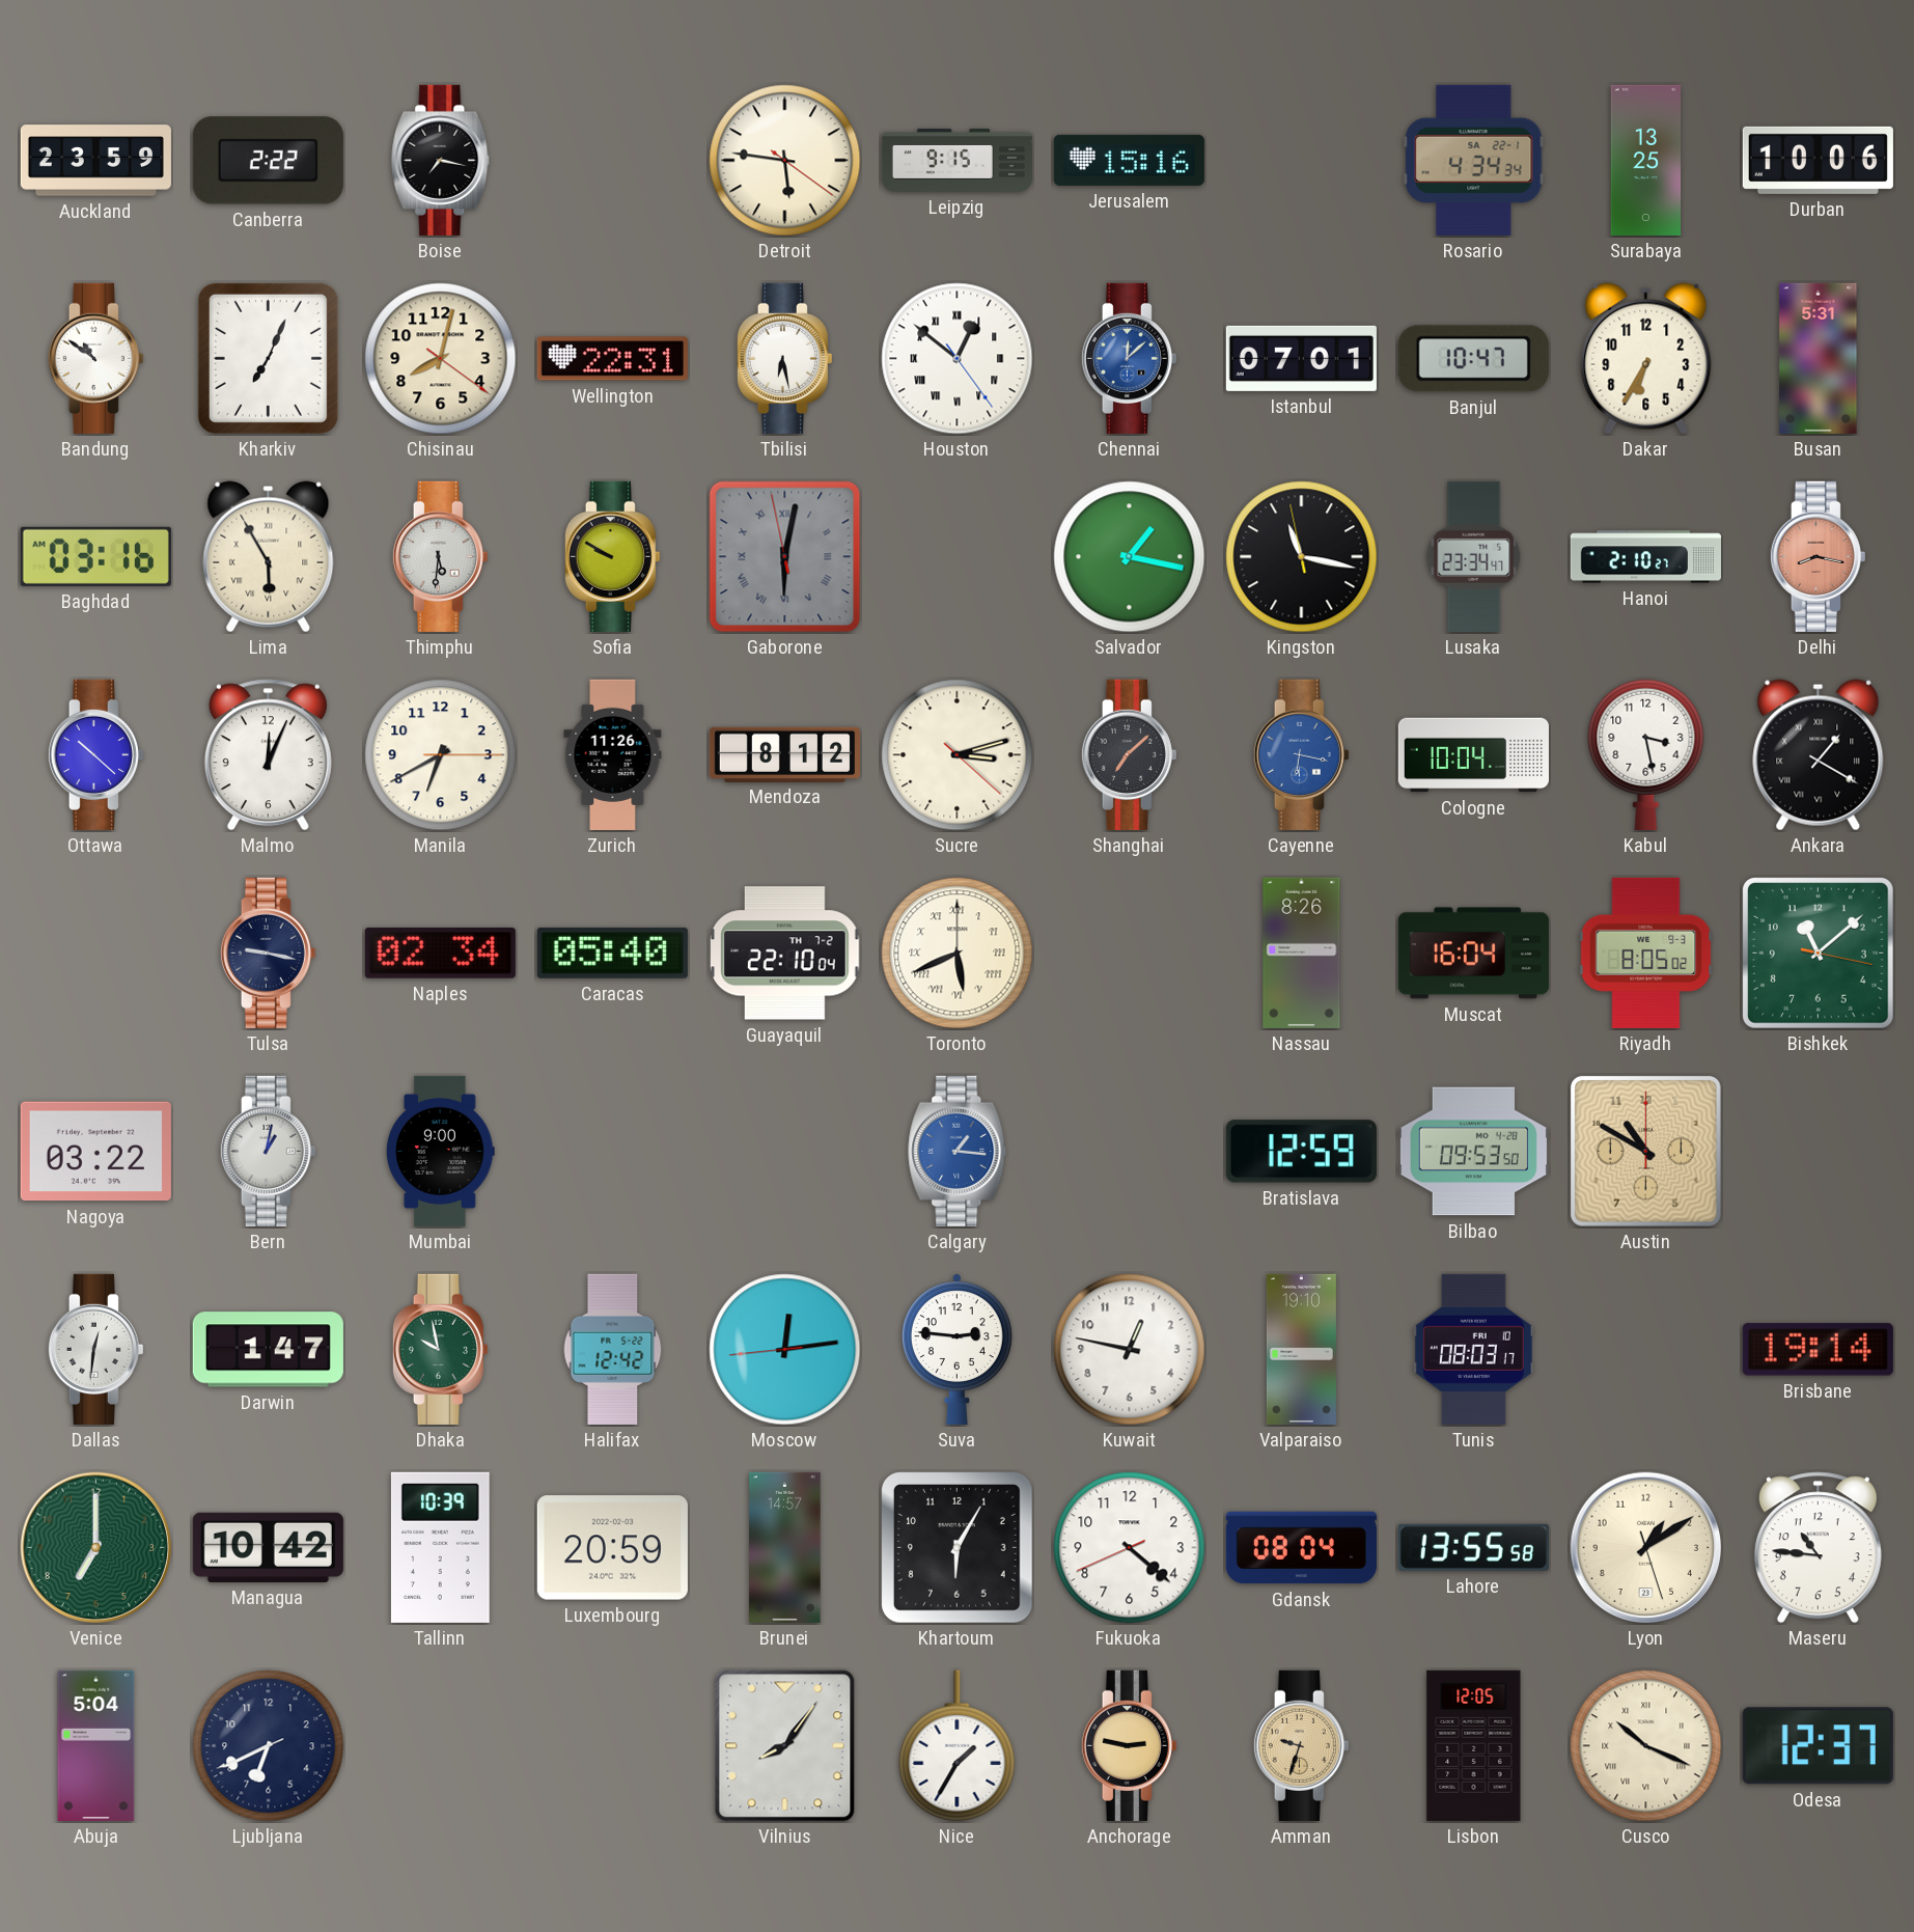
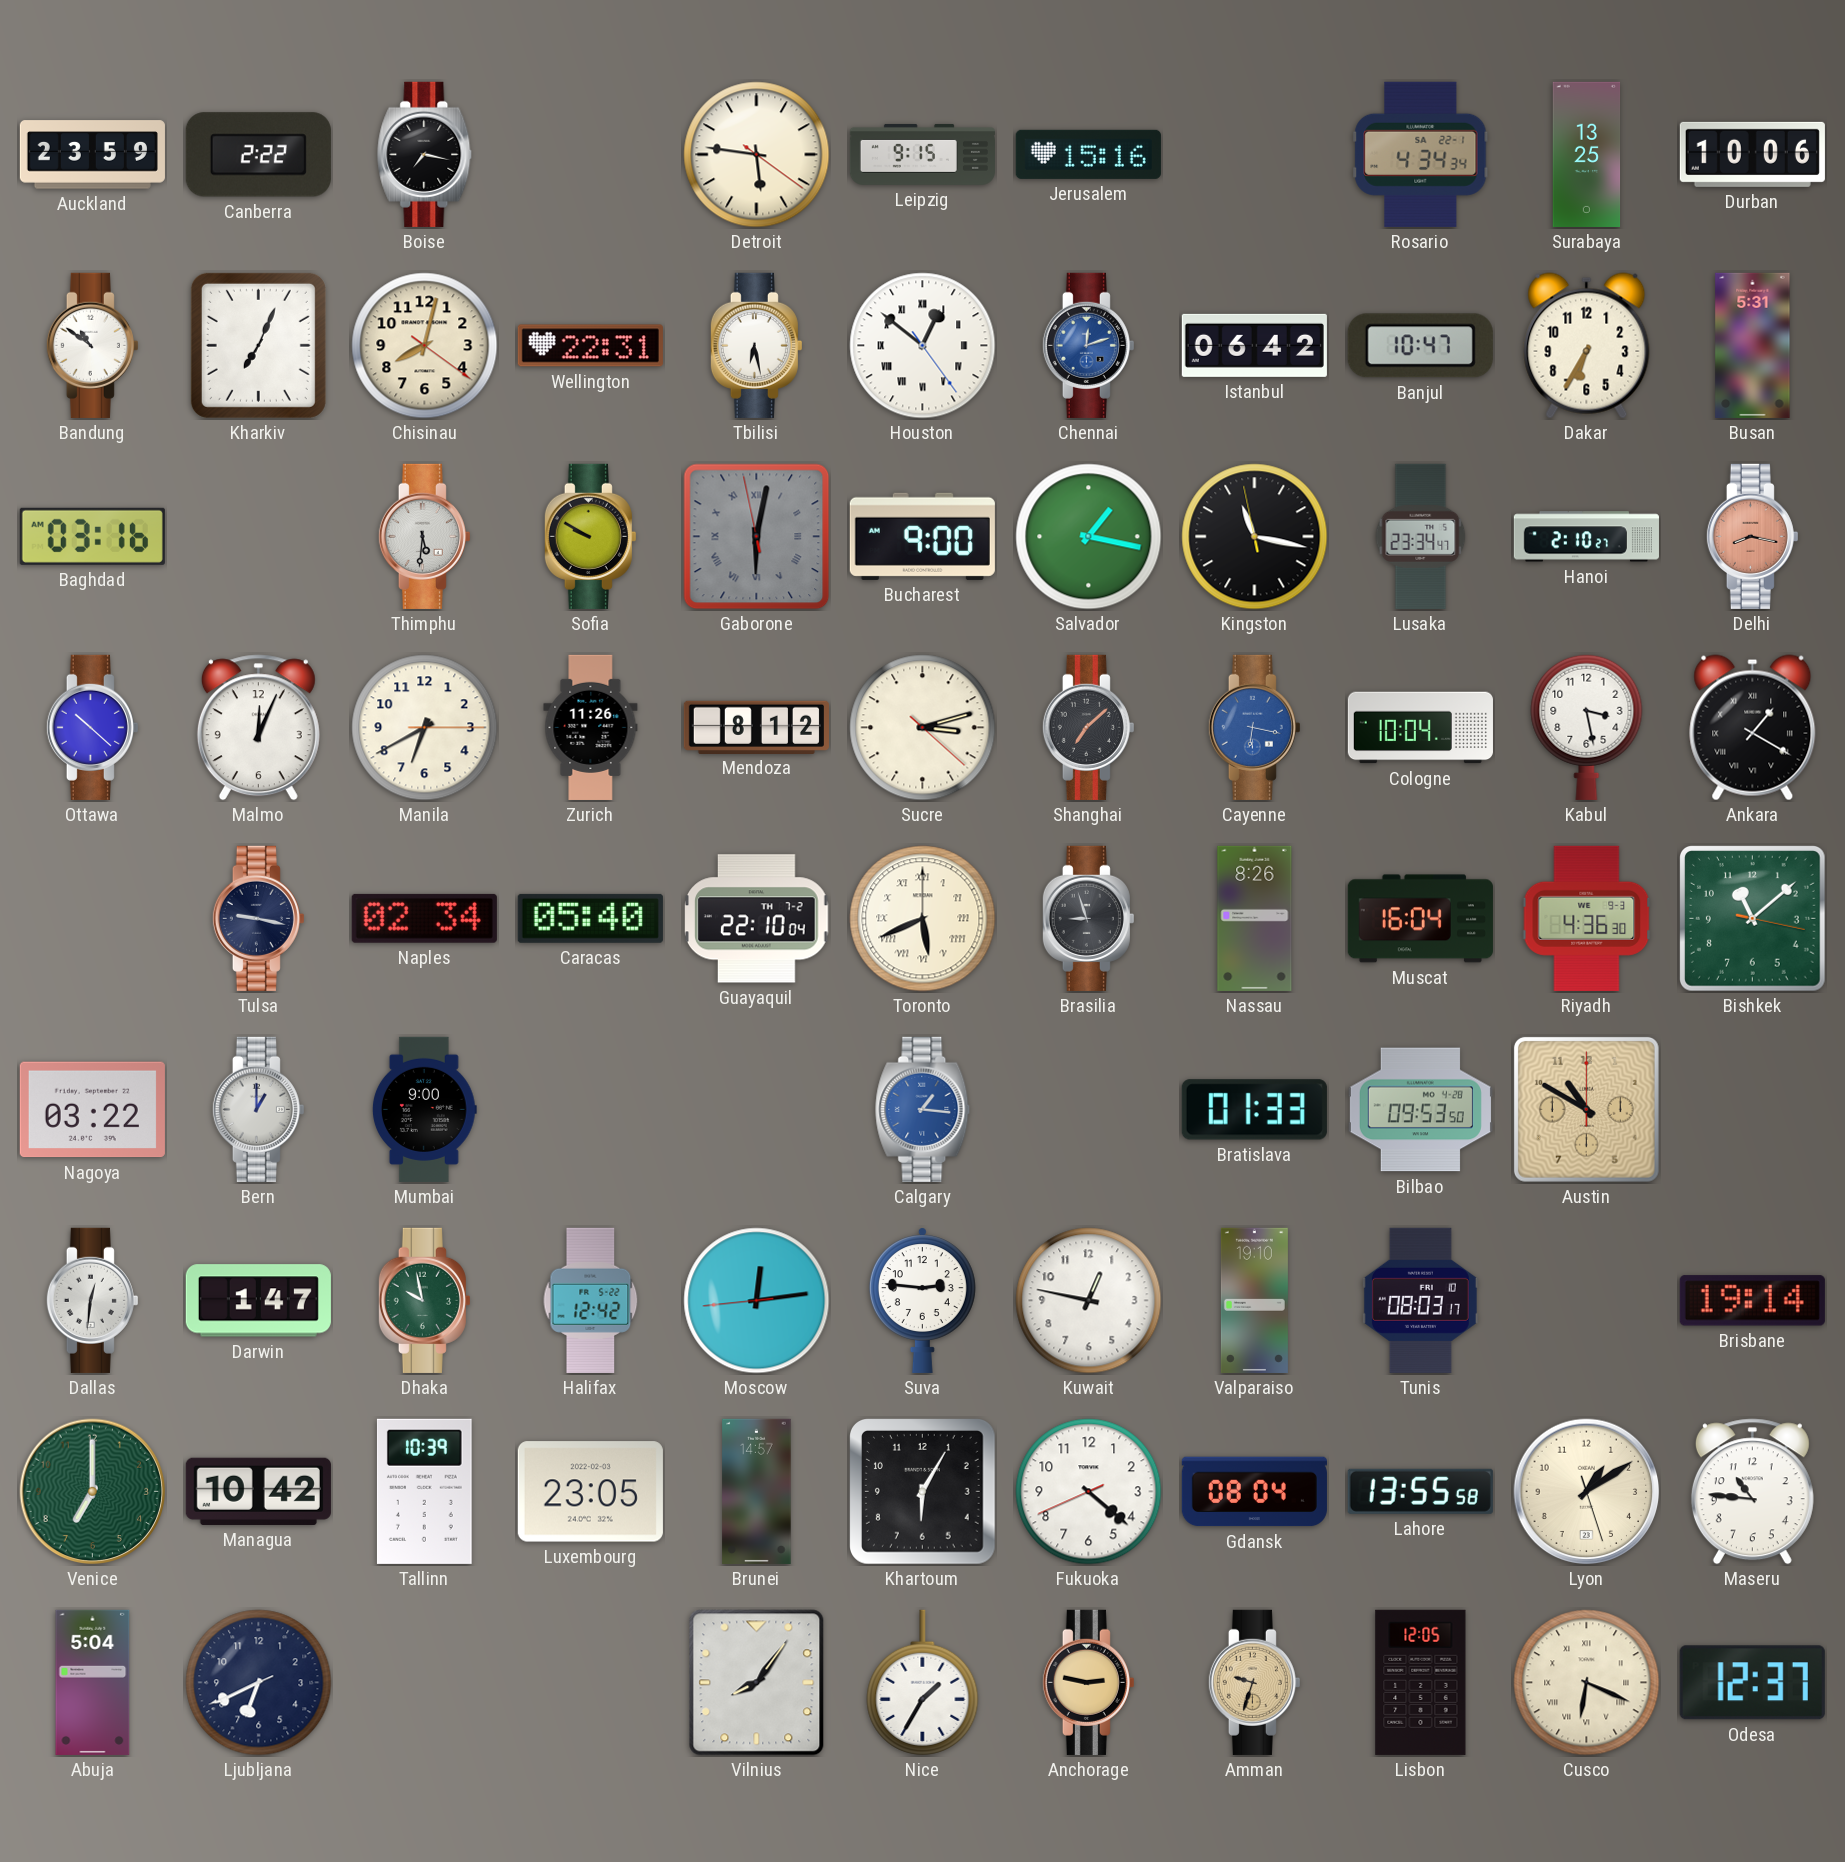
Chennai: 12:08 -> 12:12
Istanbul: 07:01 -> 06:42
Lima: 5:55 -> none
Bucharest: none -> 9:00
Brasilia: none -> 8:57
Riyadh: 8:05 -> 4:36
Bern: 1:02 -> 1:00
Bratislava: 12:59 -> 01:33
Luxembourg: 20:59 -> 23:05
Cusco: 10:19 -> 6:19
